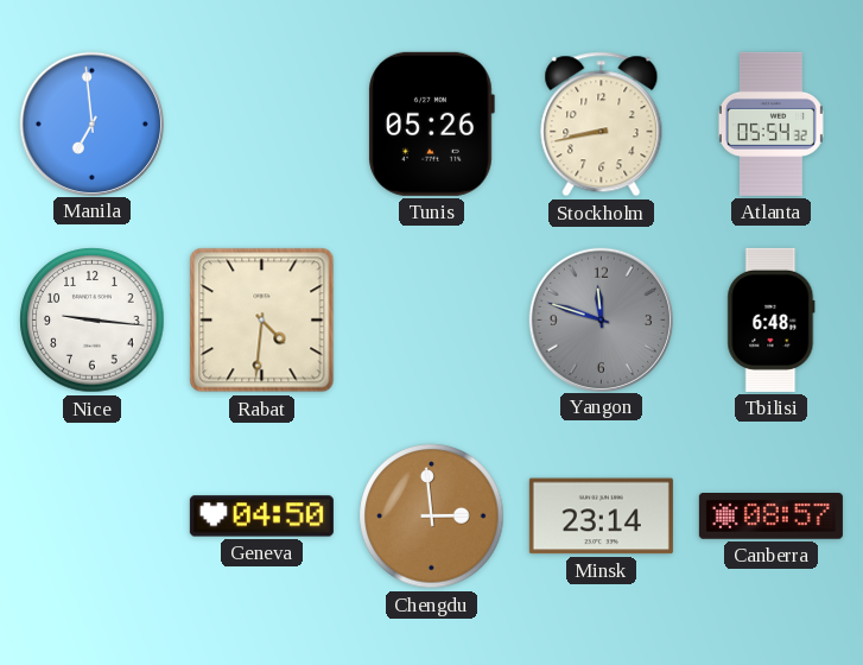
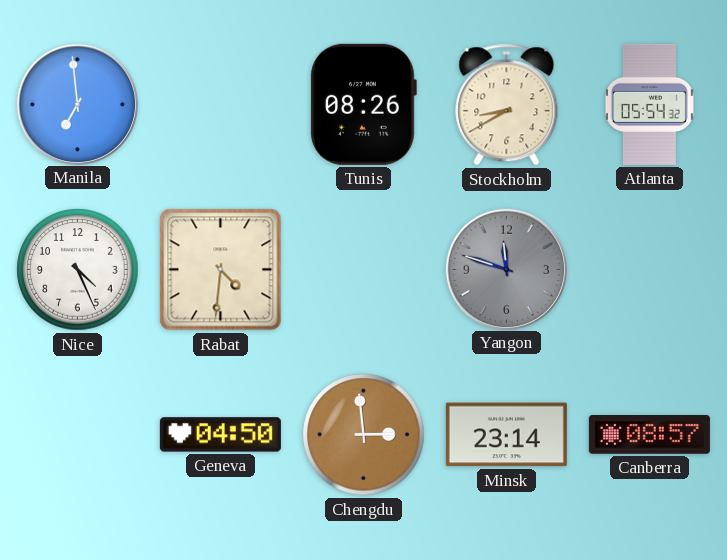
Tunis: 05:26 -> 08:26
Stockholm: 8:43 -> 8:40
Nice: 9:16 -> 4:26
Tbilisi: 6:48 -> none
